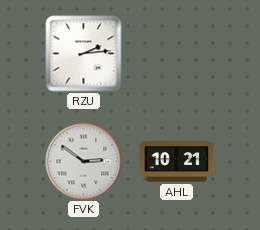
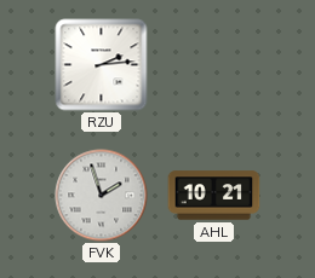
FVK: 2:51 -> 1:57
